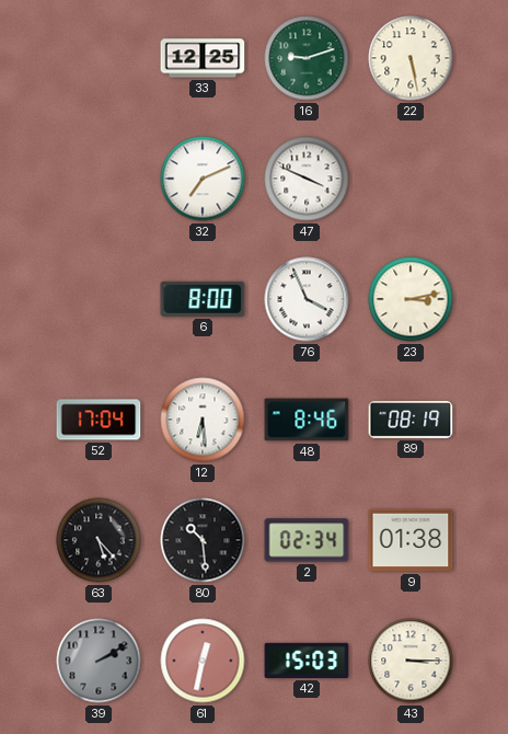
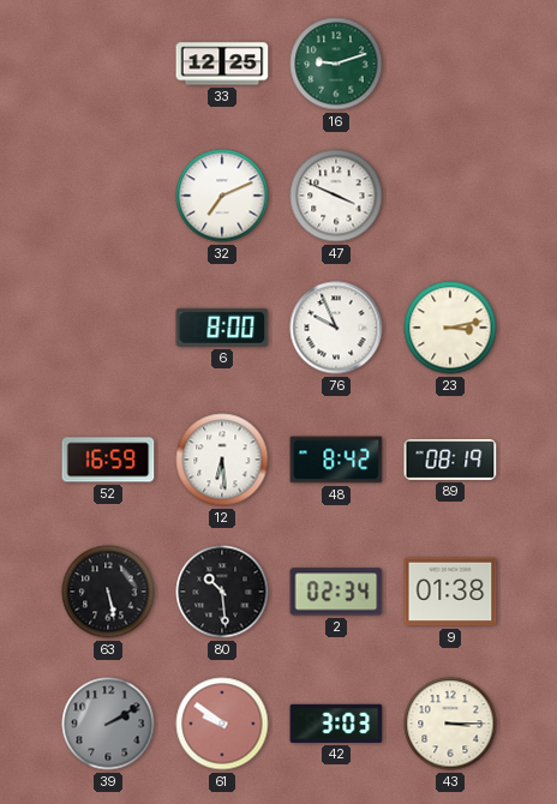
22: 5:28 -> none
76: 3:56 -> 9:56
52: 17:04 -> 16:59
48: 8:46 -> 8:42
63: 5:23 -> 5:28
61: 12:32 -> 9:51
42: 15:03 -> 3:03
